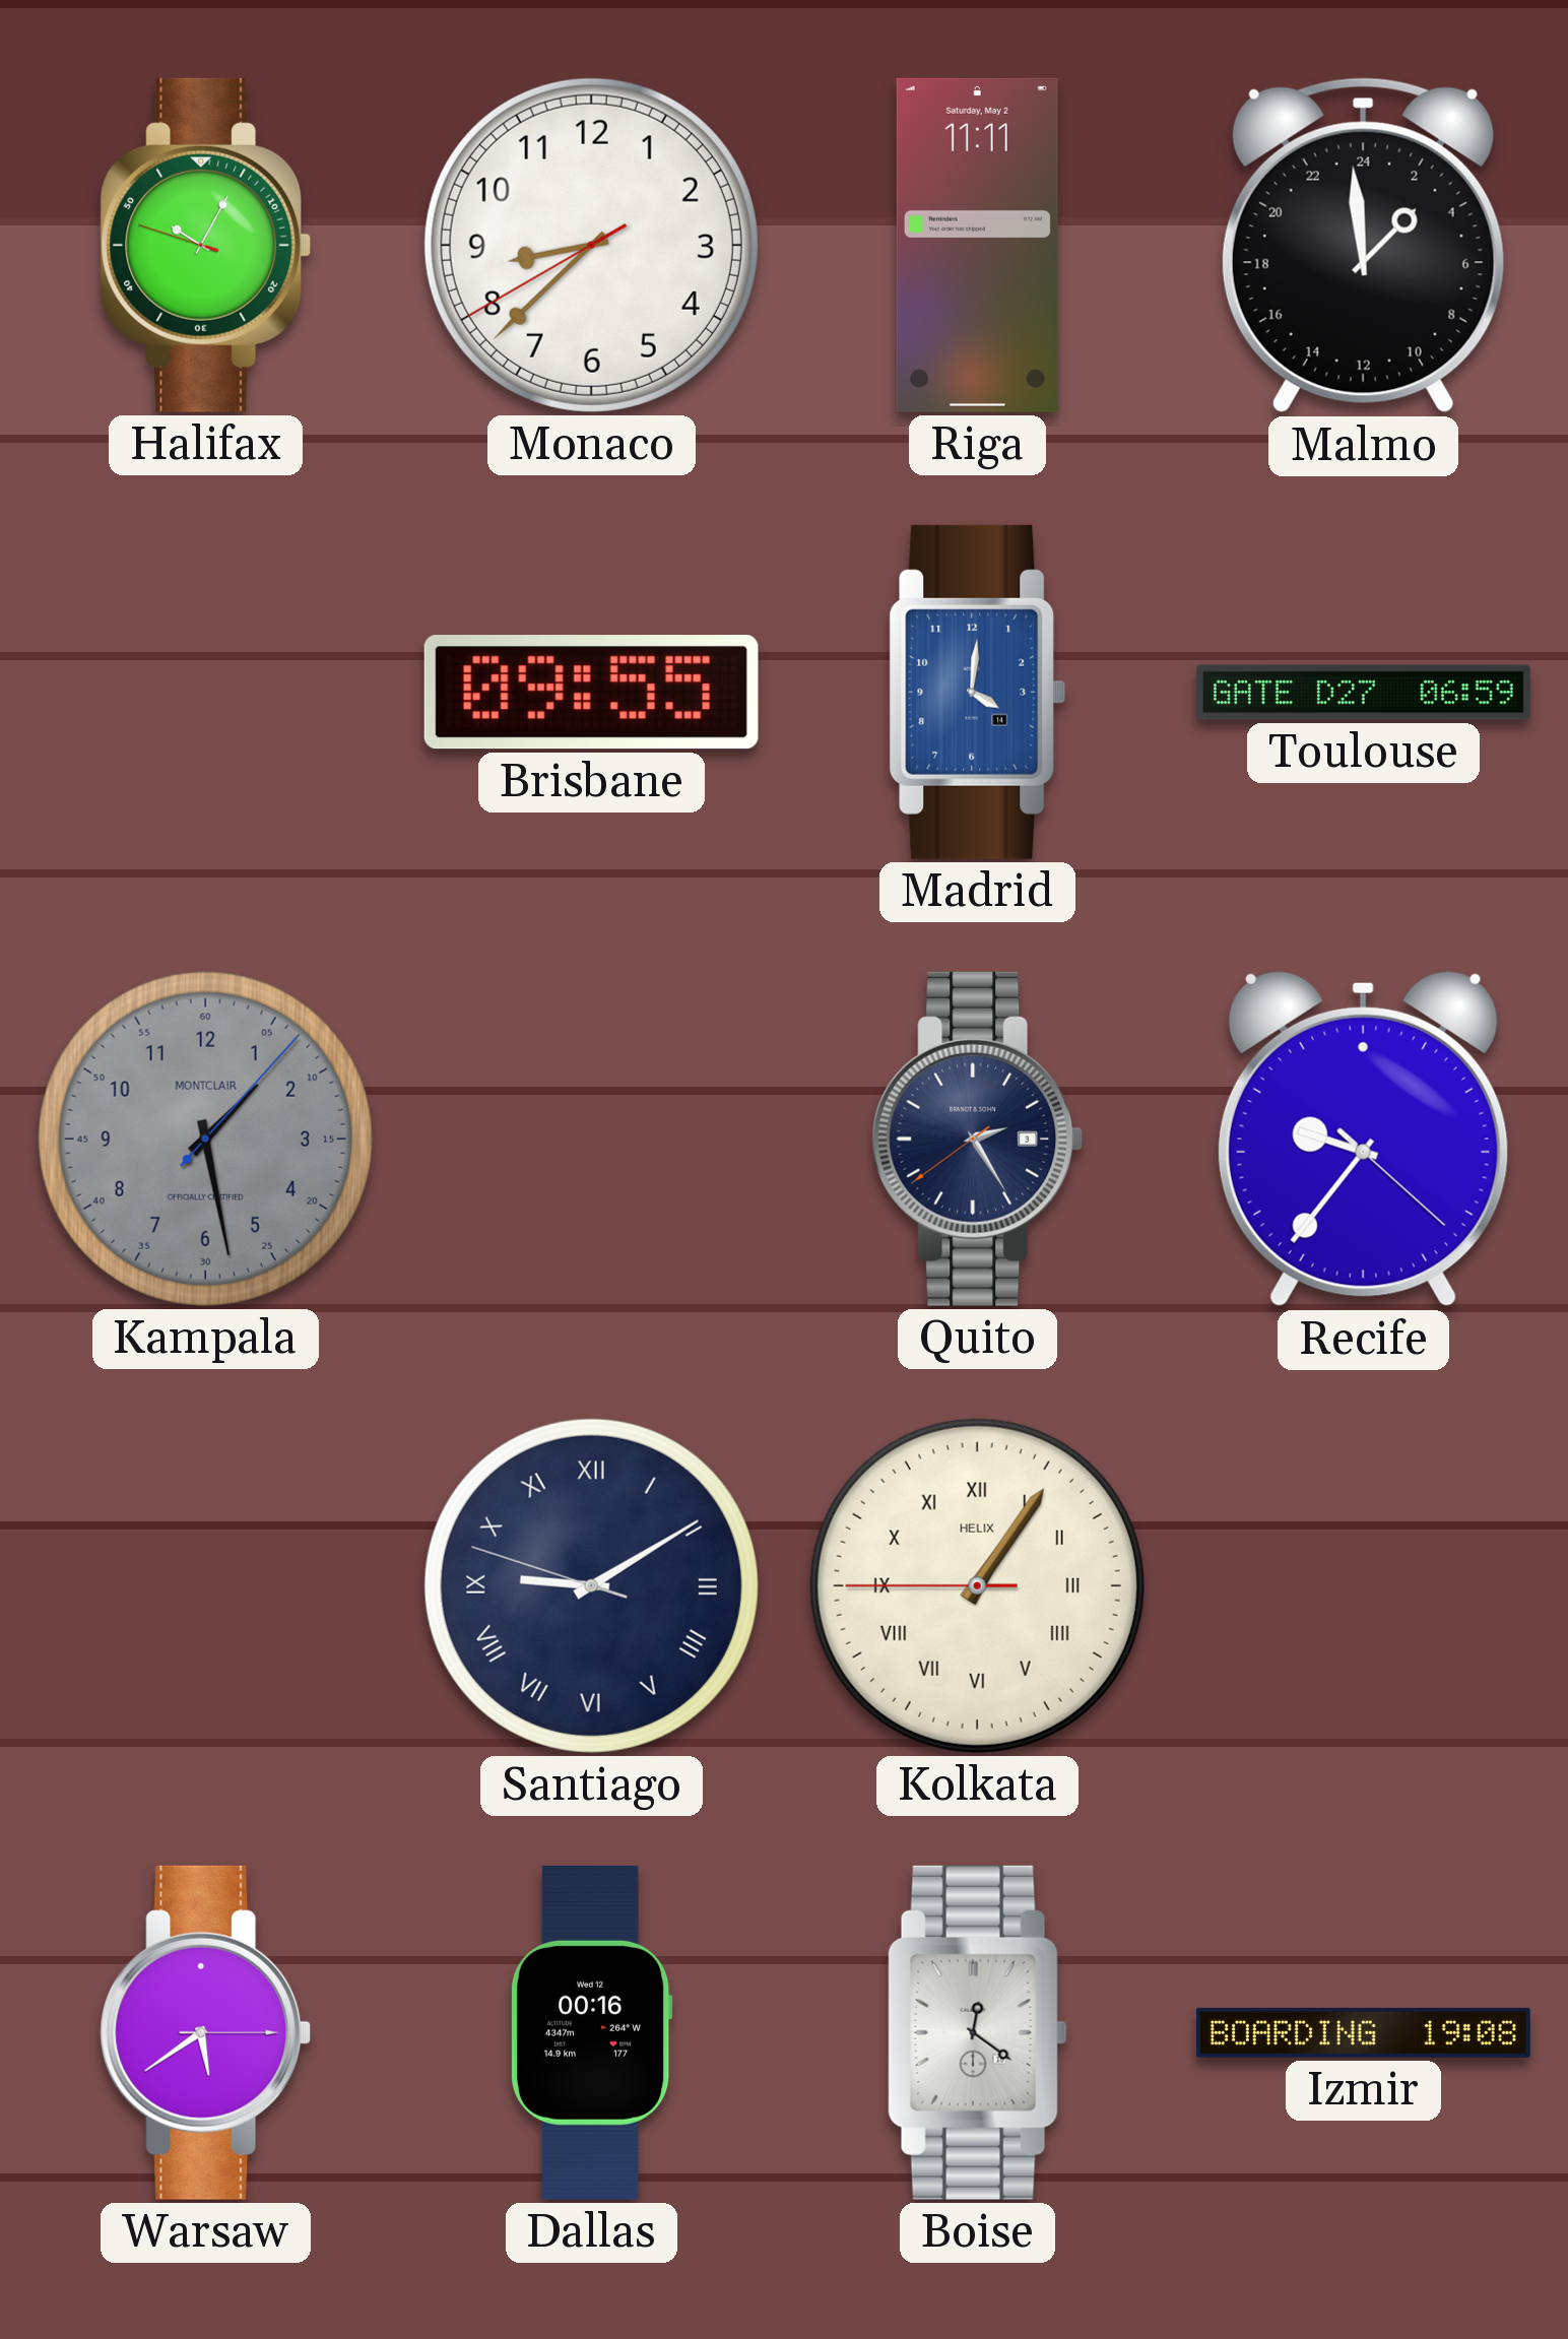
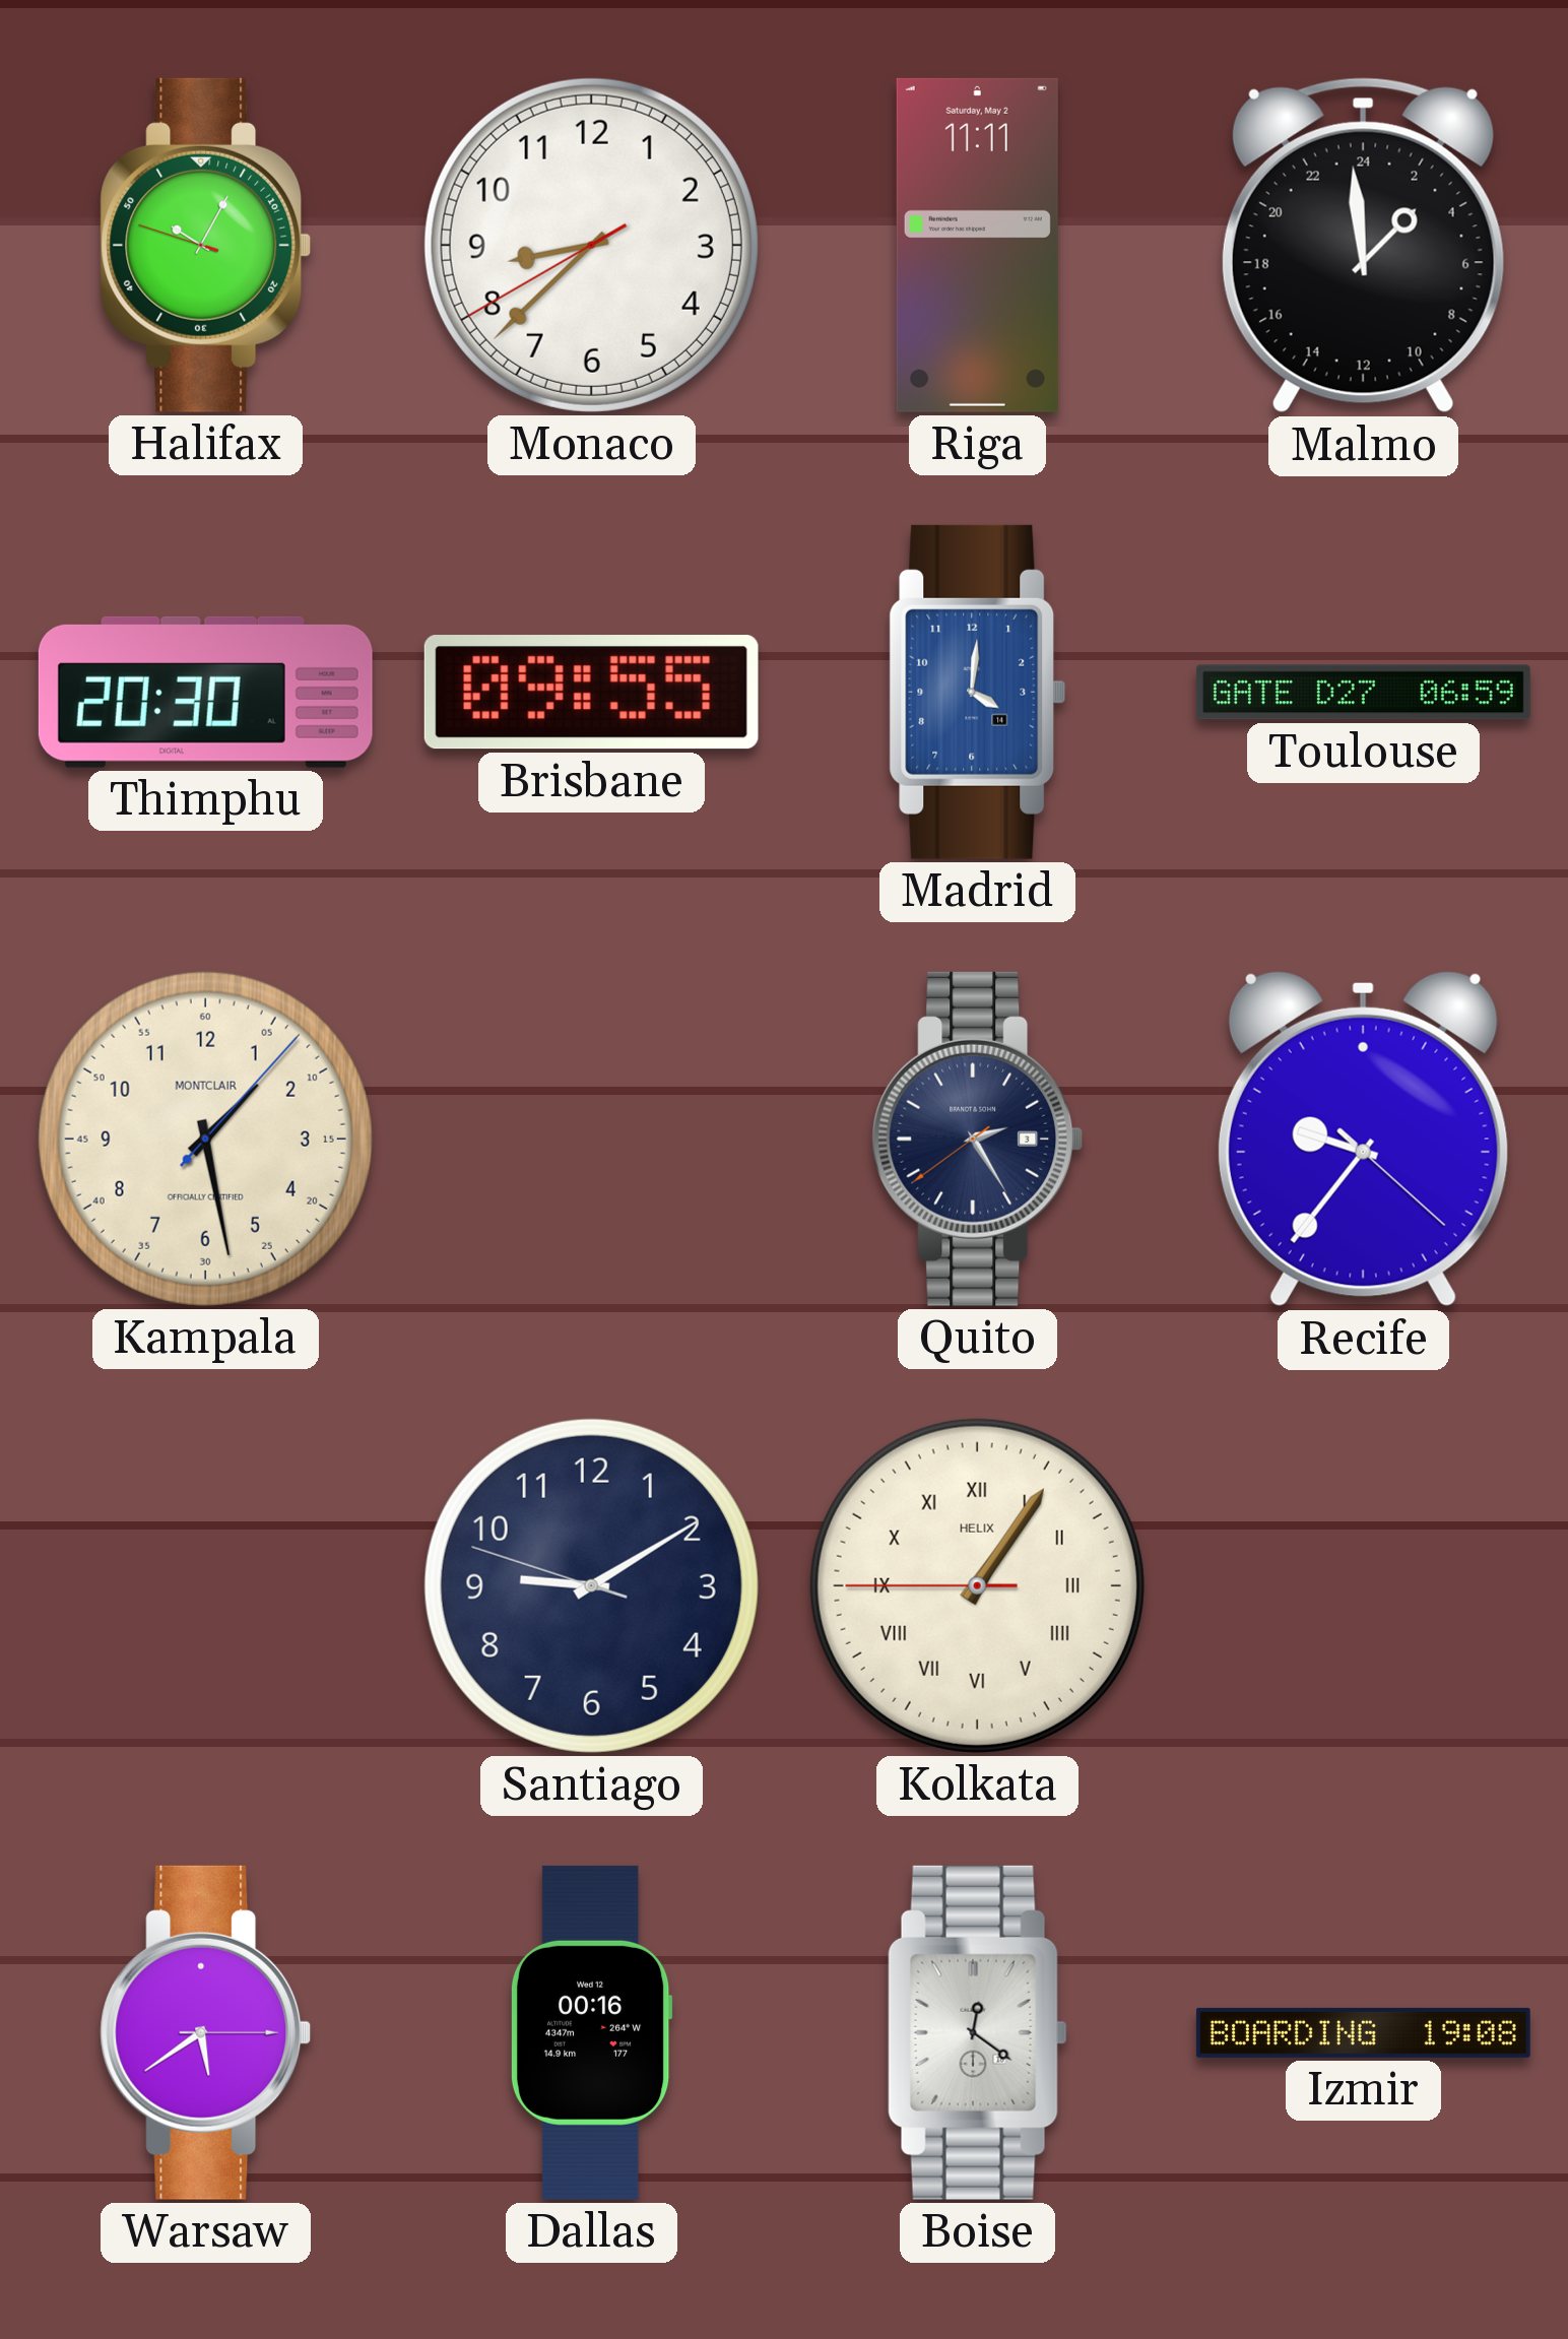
Thimphu: none -> 20:30
Kampala dial: grey -> cream
Santiago numerals: Roman -> Arabic
